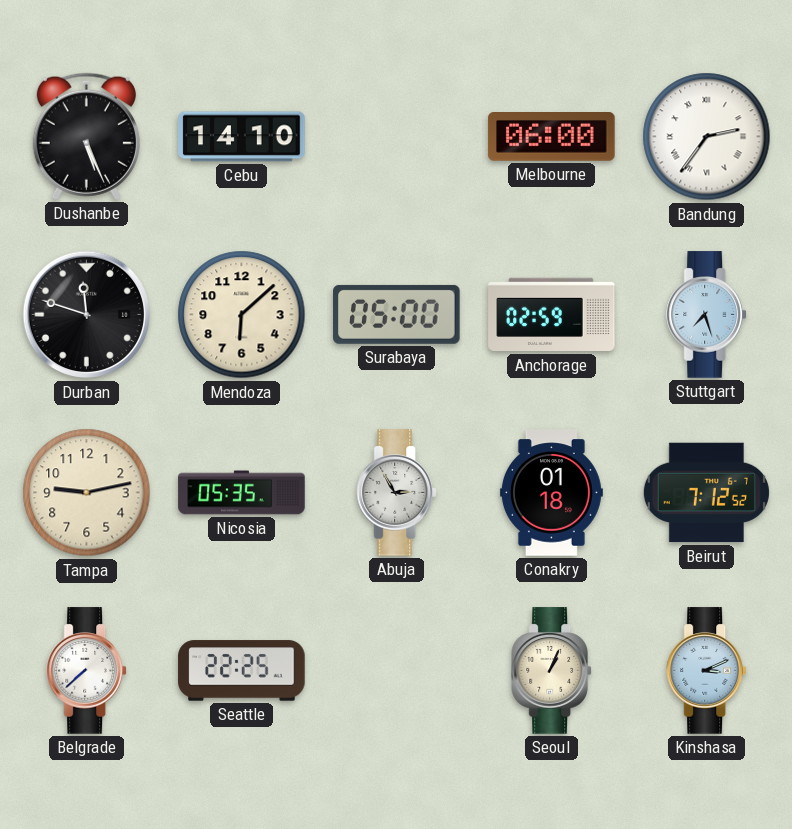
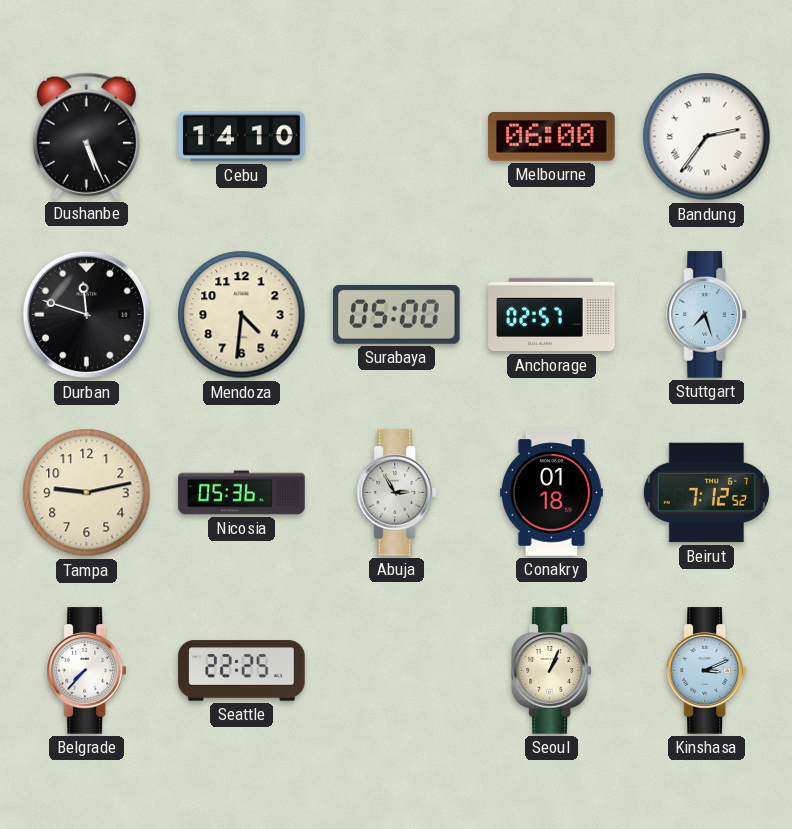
Mendoza: 6:08 -> 4:31
Anchorage: 02:59 -> 02:57
Nicosia: 05:35 -> 05:36
Belgrade: 7:38 -> 7:37
